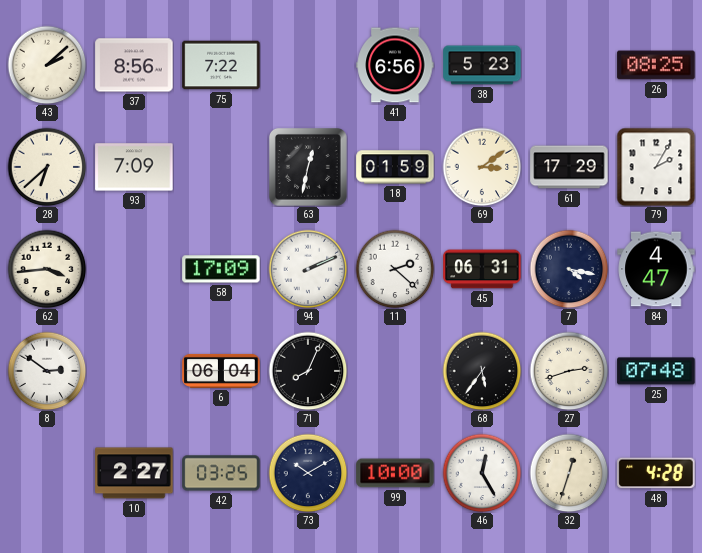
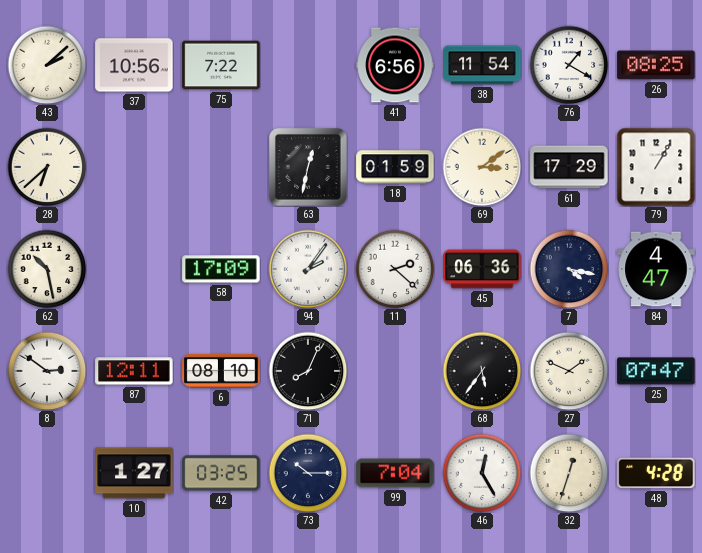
37: 8:56 -> 10:56
38: 5:23 -> 11:54
76: none -> 1:20
93: 7:09 -> none
79: 2:05 -> 1:05
62: 3:44 -> 10:28
94: 2:11 -> 2:06
45: 06:31 -> 06:36
87: none -> 12:11
6: 06:04 -> 08:10
27: 2:42 -> 1:49
25: 07:48 -> 07:47
10: 2:27 -> 1:27
73: 10:10 -> 10:15
99: 10:00 -> 7:04
